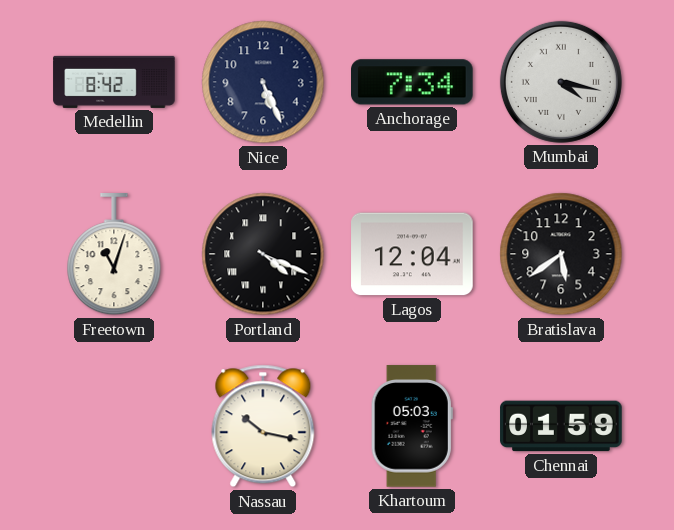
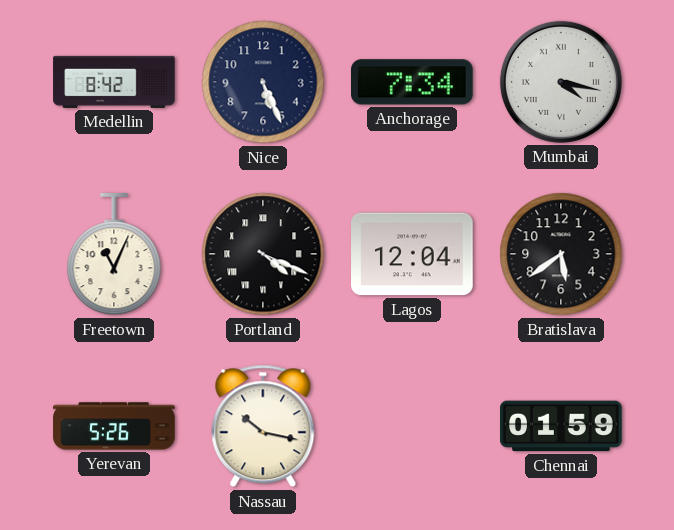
Freetown: 11:03 -> 11:04
Yerevan: none -> 5:26
Khartoum: 05:03 -> none
